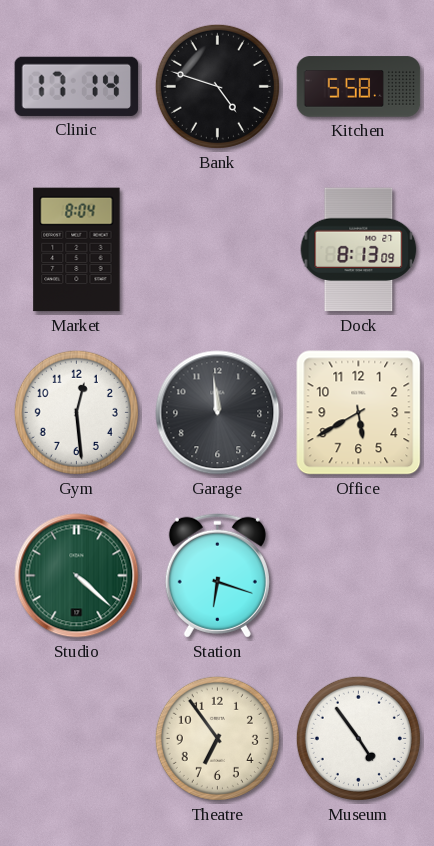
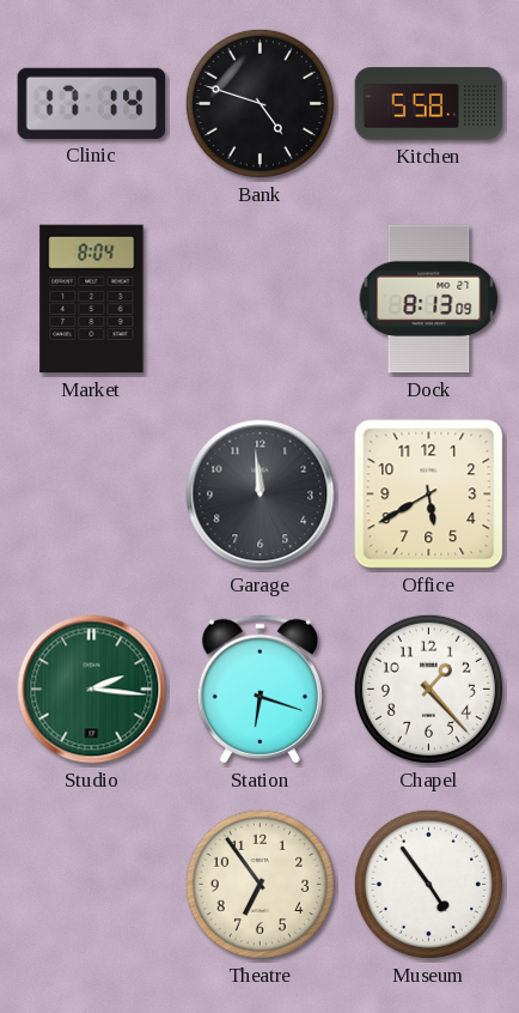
Gym: 12:29 -> none
Studio: 4:22 -> 2:16
Chapel: none -> 1:23
